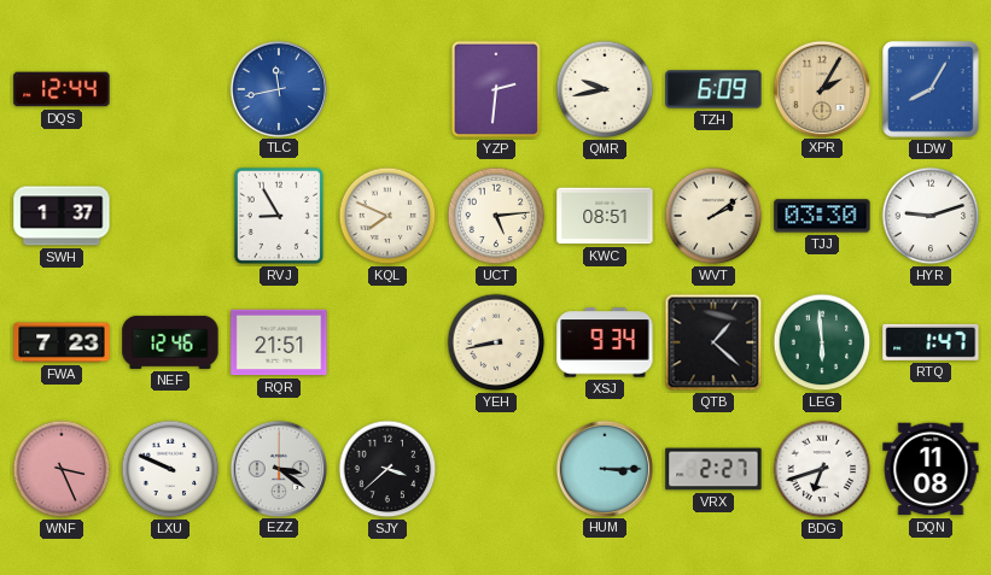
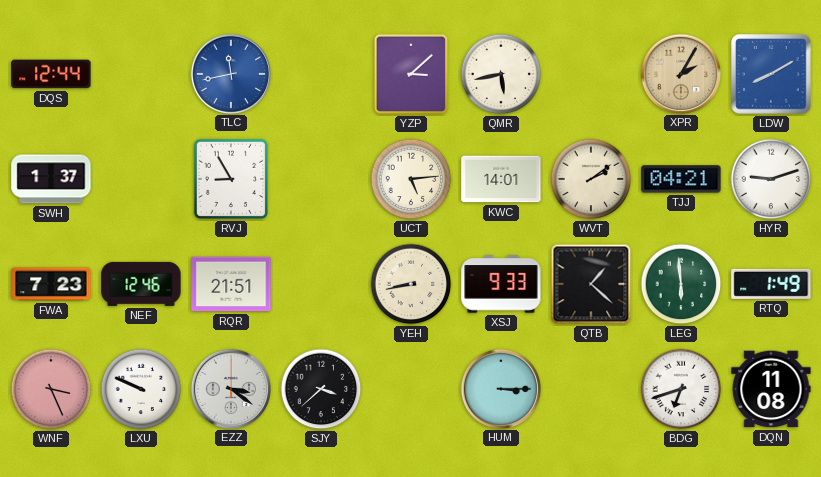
YZP: 2:31 -> 3:08
QMR: 9:43 -> 5:43
TZH: 6:09 -> none
LDW: 8:05 -> 8:10
KQL: 7:49 -> none
KWC: 08:51 -> 14:01
TJJ: 03:30 -> 04:21
XSJ: 9:34 -> 9:33
RTQ: 1:47 -> 1:49
VRX: 2:27 -> none
